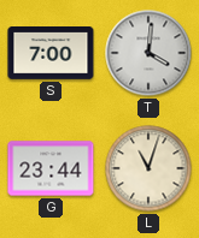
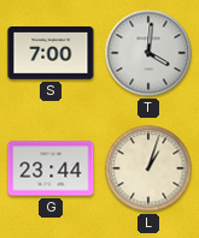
L: 11:03 -> 1:03
